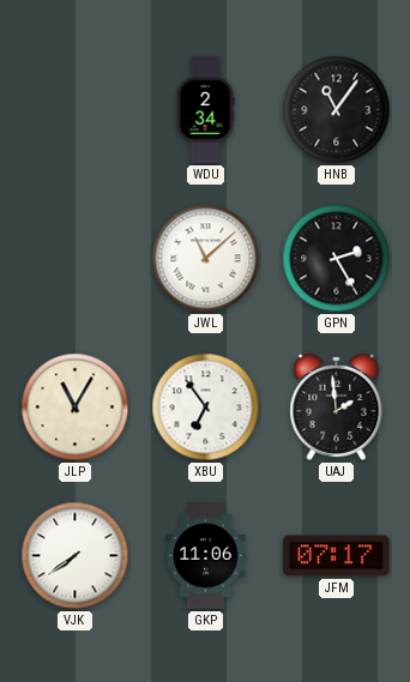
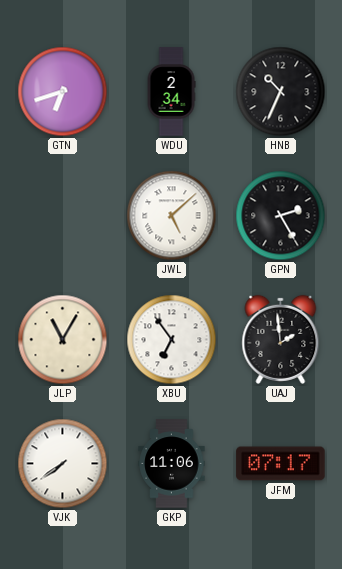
GTN: none -> 6:42
HNB: 11:06 -> 10:34
JWL: 11:08 -> 5:08
